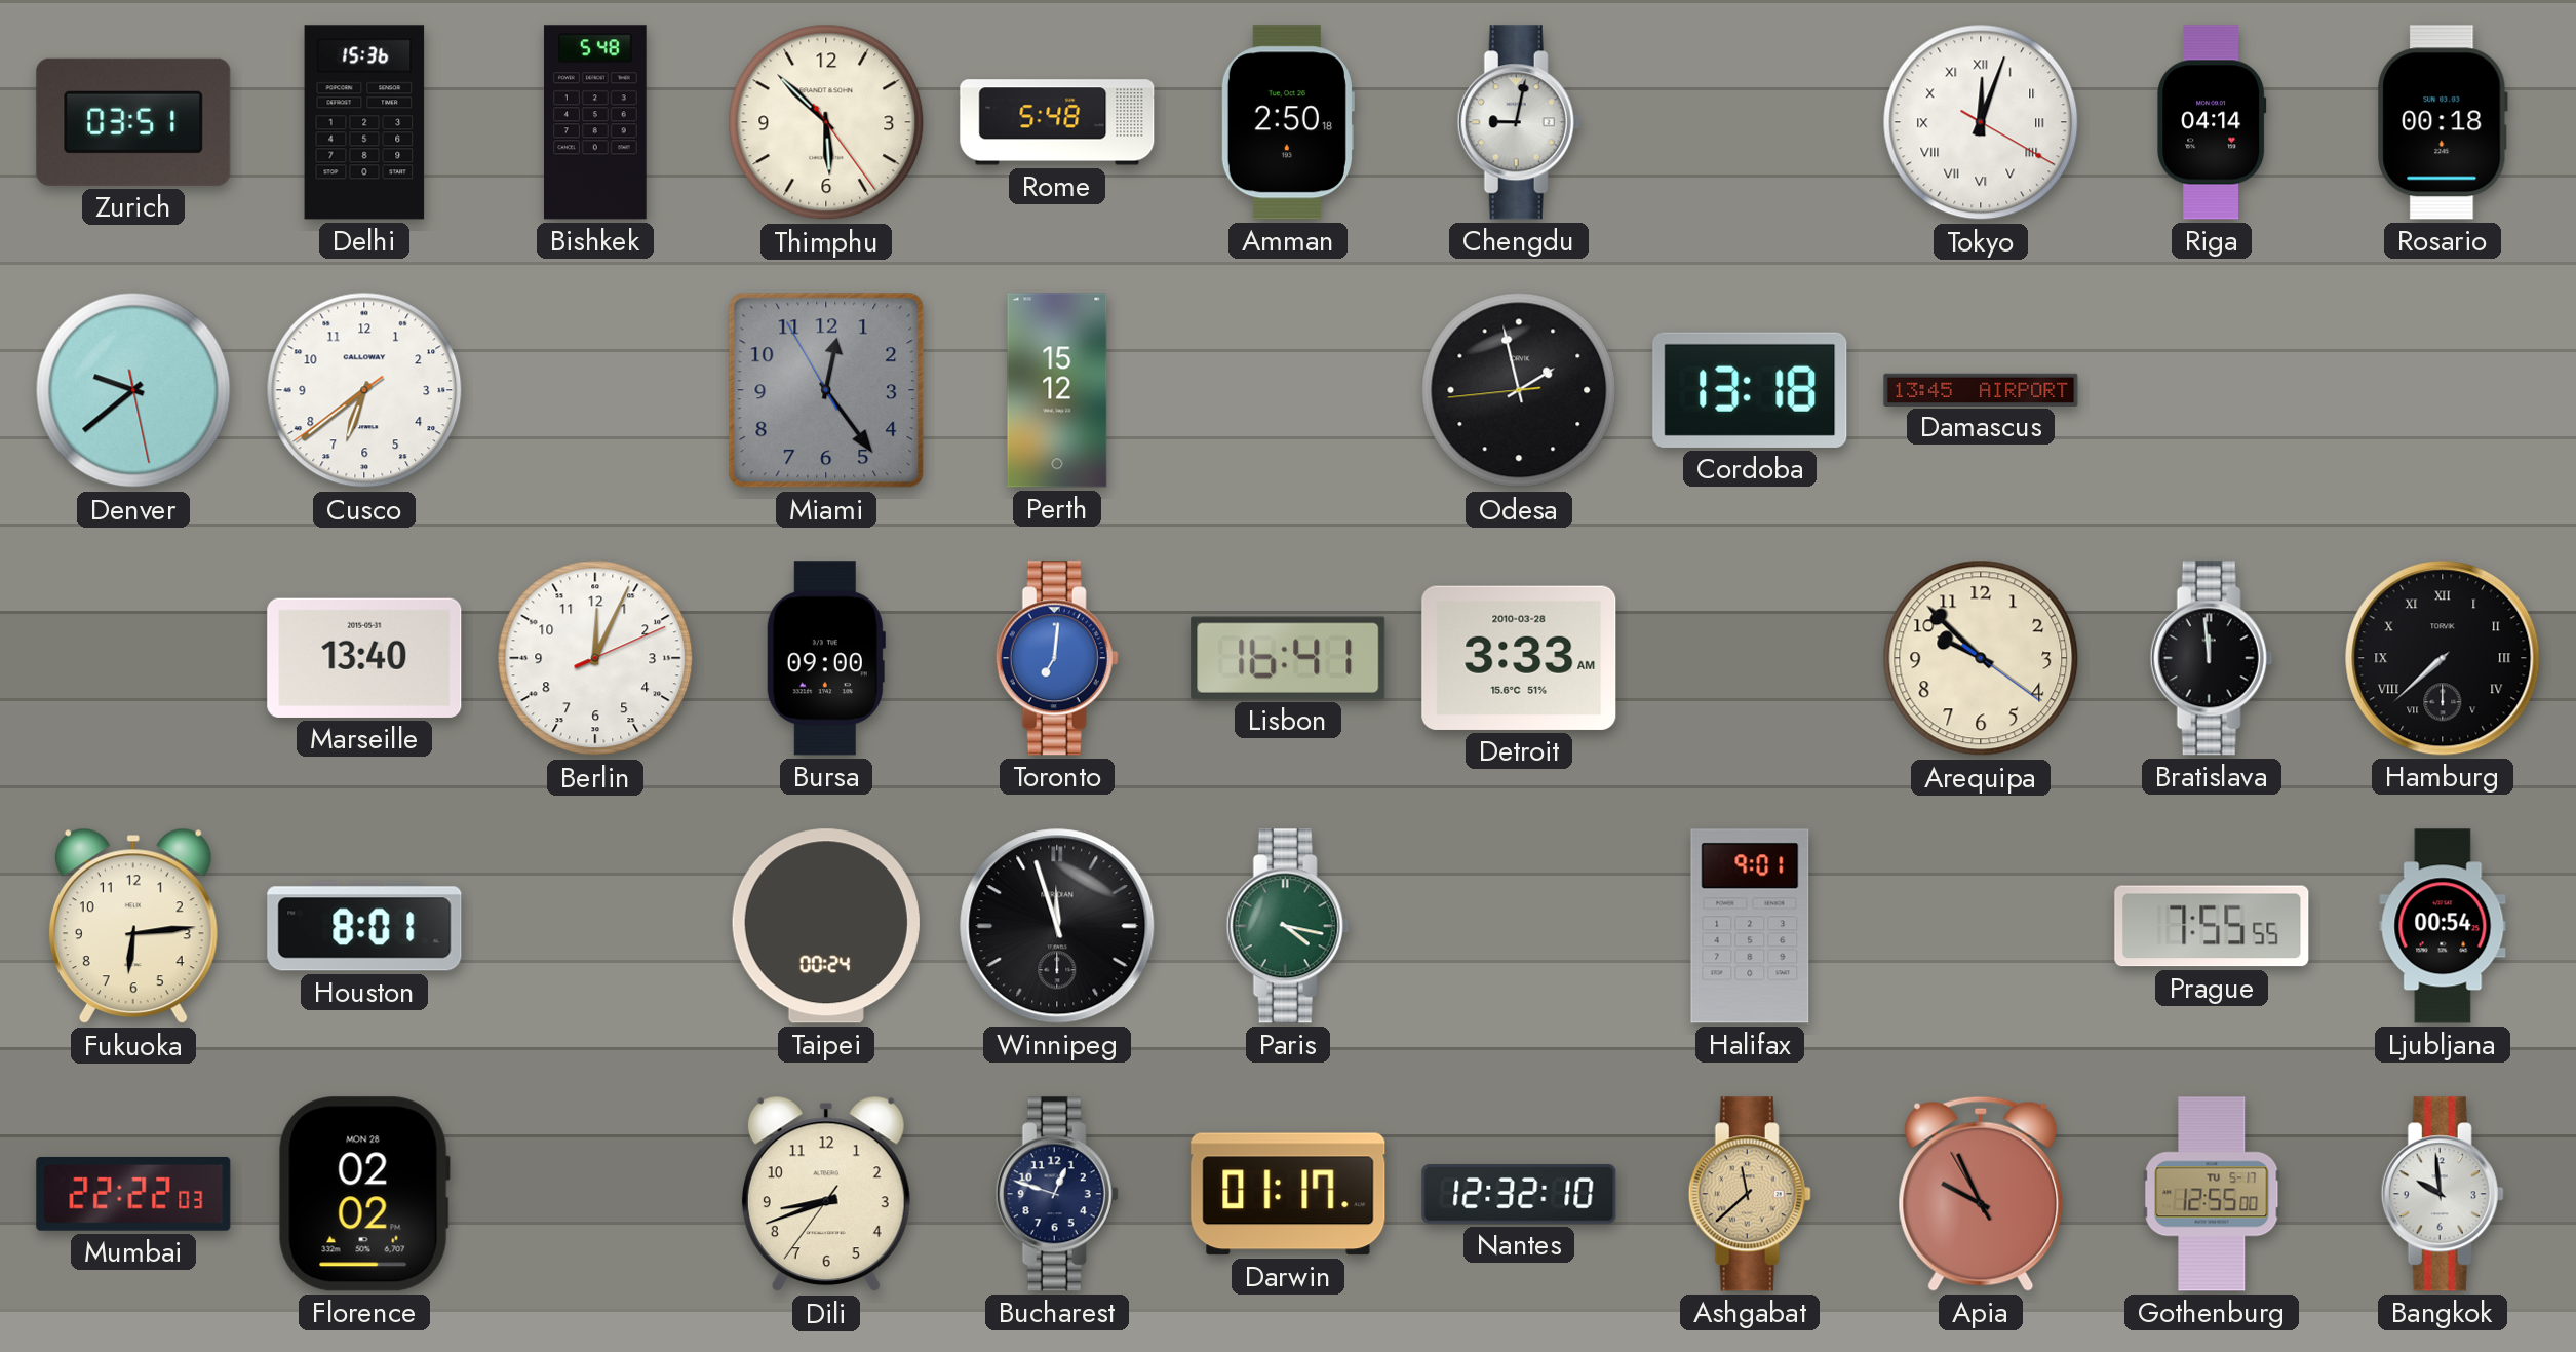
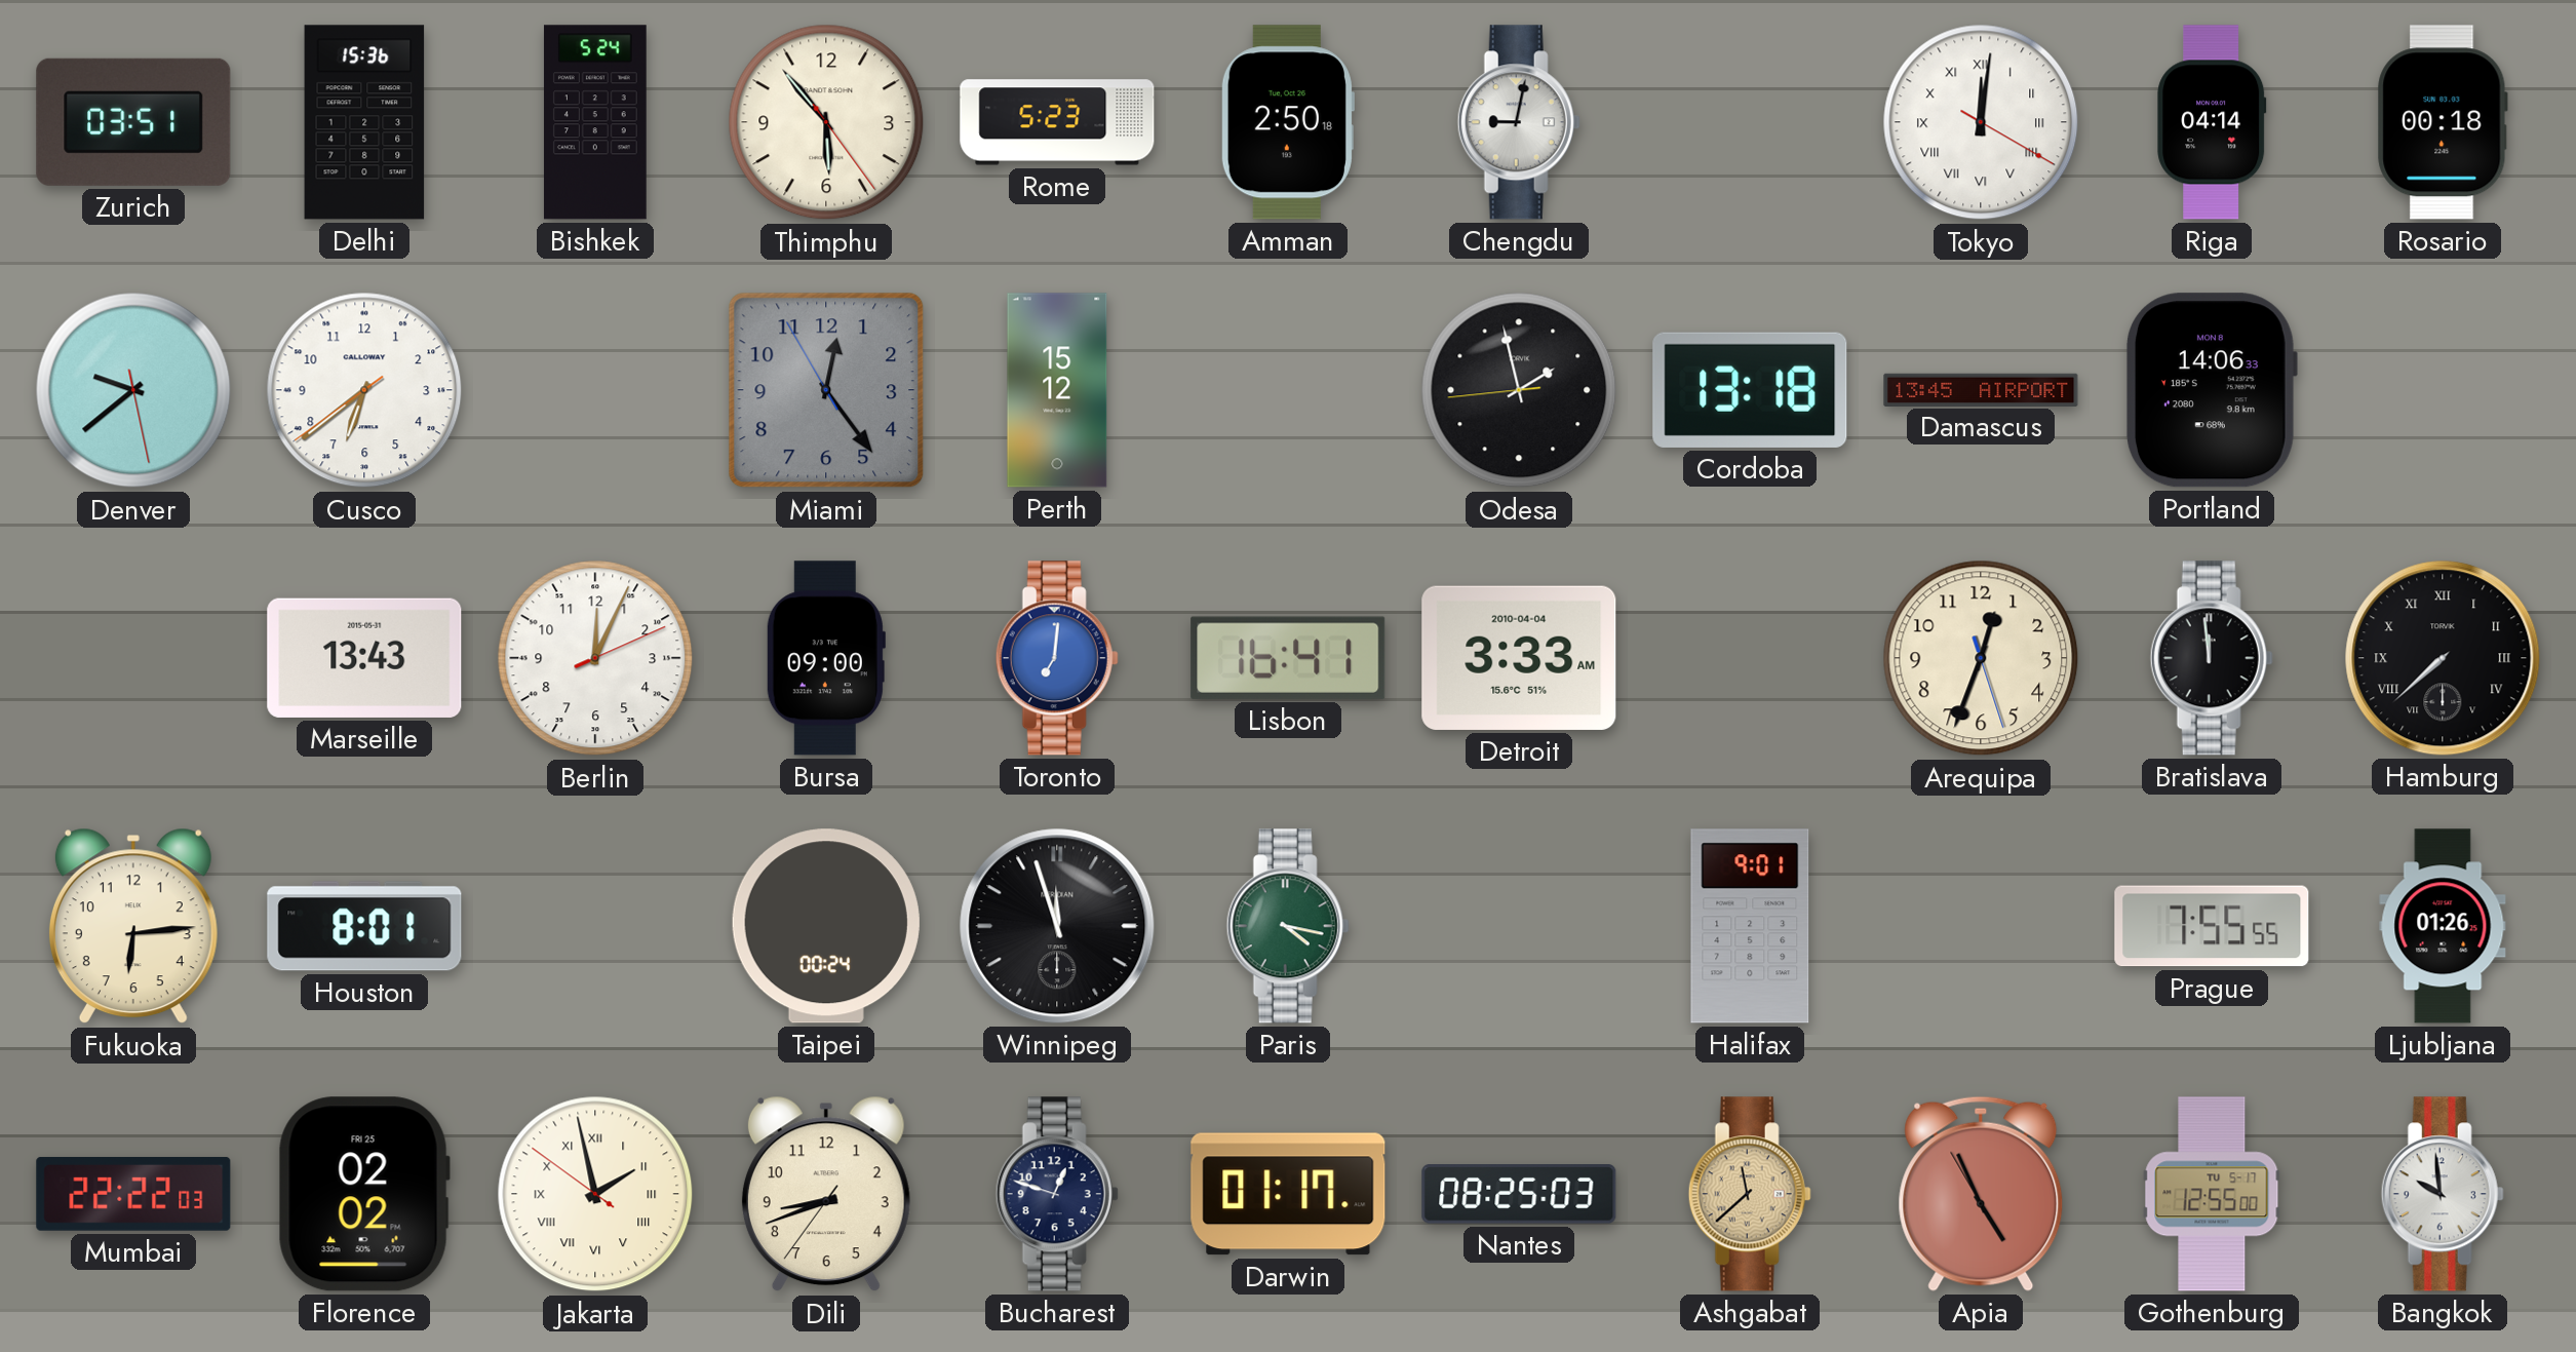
Bishkek: 5:48 -> 5:24
Thimphu: 5:52 -> 5:53
Rome: 5:48 -> 5:23
Tokyo: 12:03 -> 12:01
Portland: none -> 14:06
Marseille: 13:40 -> 13:43
Detroit date: 2010-03-28 -> 2010-04-04
Arequipa: 9:52 -> 12:33
Ljubljana: 00:54 -> 01:26
Florence date: MON 28 -> FRI 25
Jakarta: none -> 1:57
Nantes: 12:32 -> 08:25
Apia: 9:55 -> 4:55
